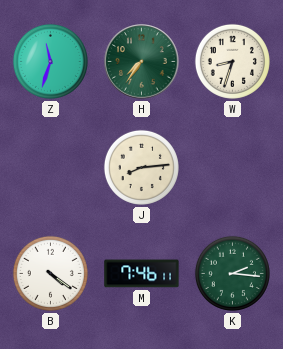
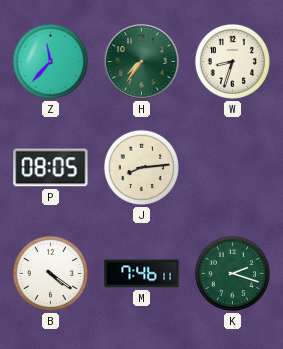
Z: 11:33 -> 11:37
P: none -> 08:05
K: 2:16 -> 2:18
